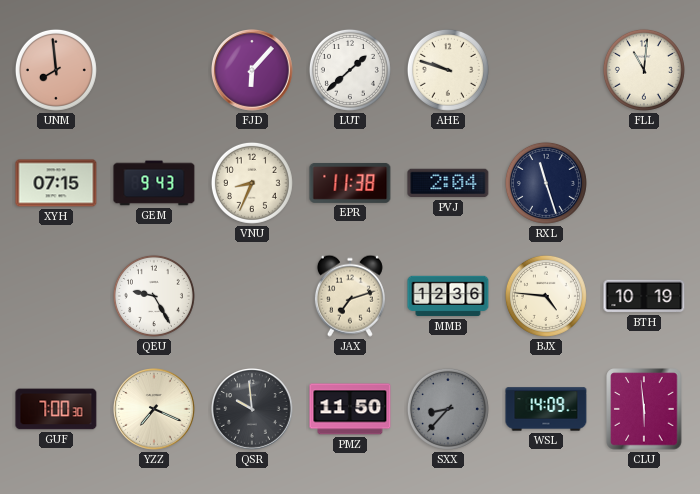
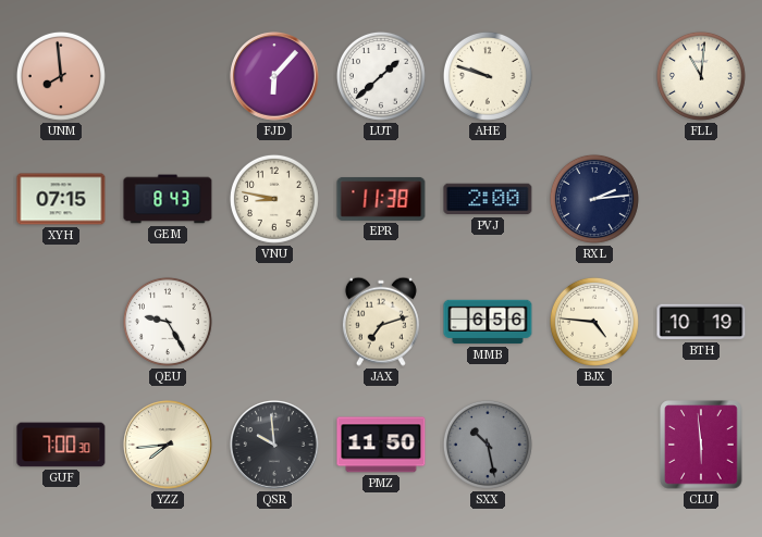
GEM: 9:43 -> 8:43
VNU: 8:34 -> 8:47
PVJ: 2:04 -> 2:00
RXL: 11:27 -> 2:14
MMB: 12:36 -> 6:56
YZZ: 7:19 -> 7:44
SXX: 8:37 -> 10:28
WSL: 14:09 -> none
